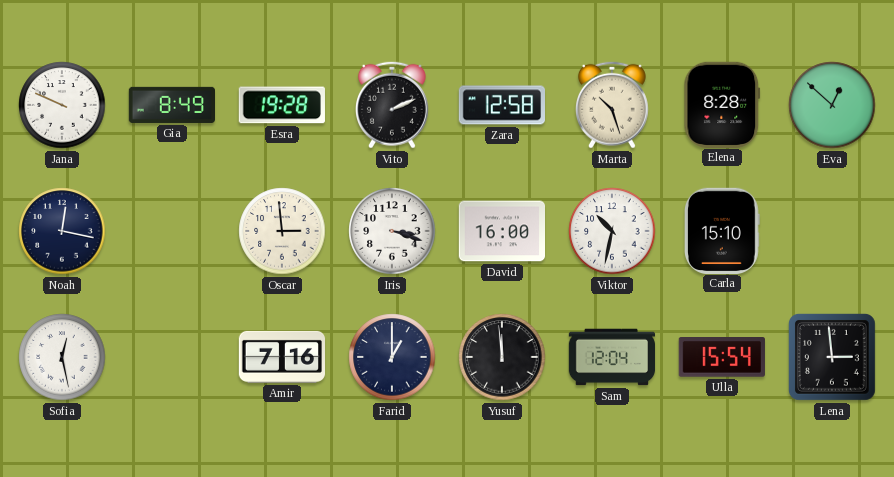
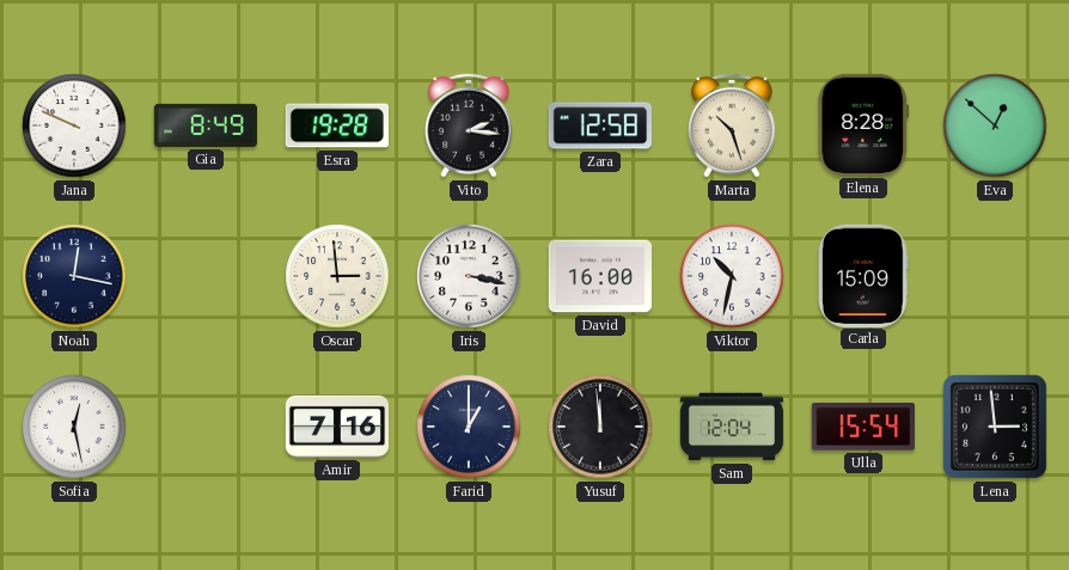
Vito: 2:11 -> 2:16
Iris: 3:18 -> 3:17
Carla: 15:10 -> 15:09
